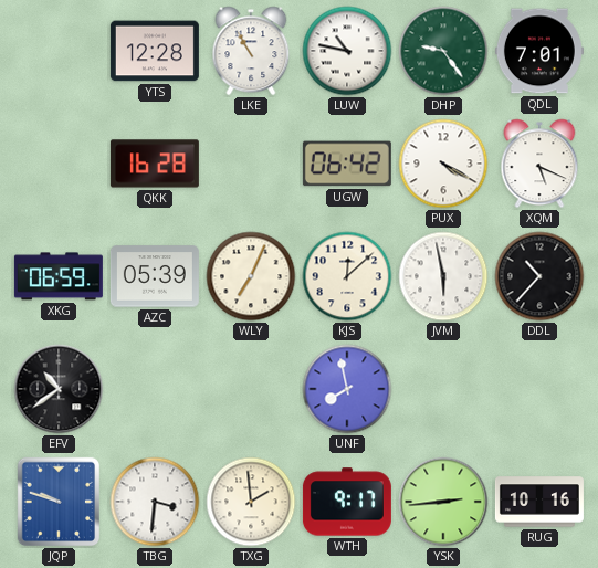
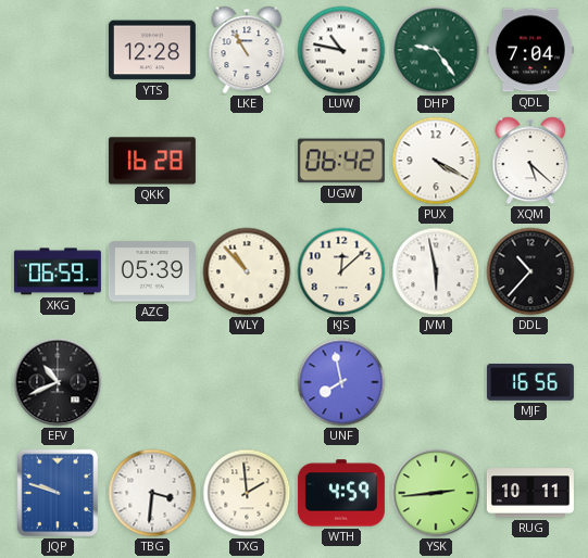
QDL: 7:01 -> 7:04
XQM: 5:19 -> 5:22
WLY: 7:04 -> 10:53
EFV: 10:39 -> 10:41
MJF: none -> 16:56
WTH: 9:17 -> 4:59
RUG: 10:16 -> 10:11
